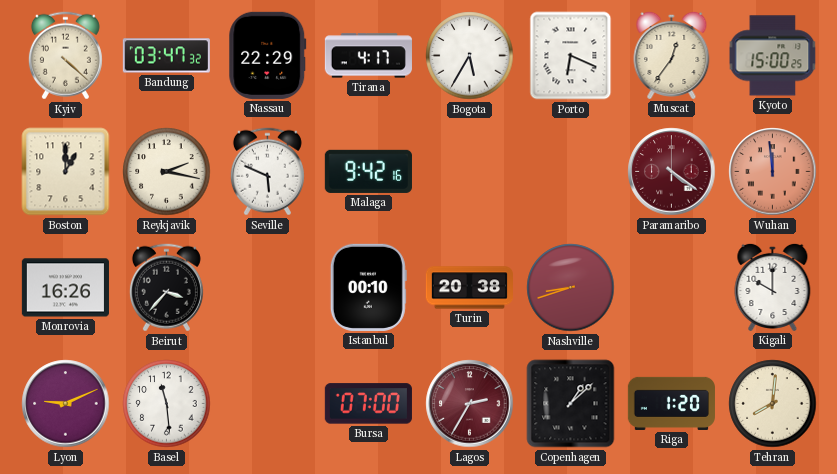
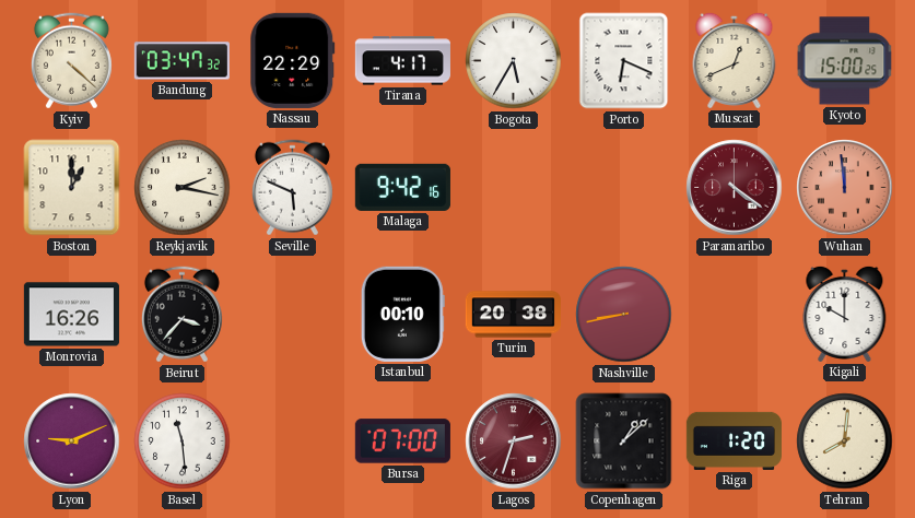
Muscat: 12:36 -> 12:41
Nashville: 8:42 -> 8:43
Lagos: 2:35 -> 2:33
